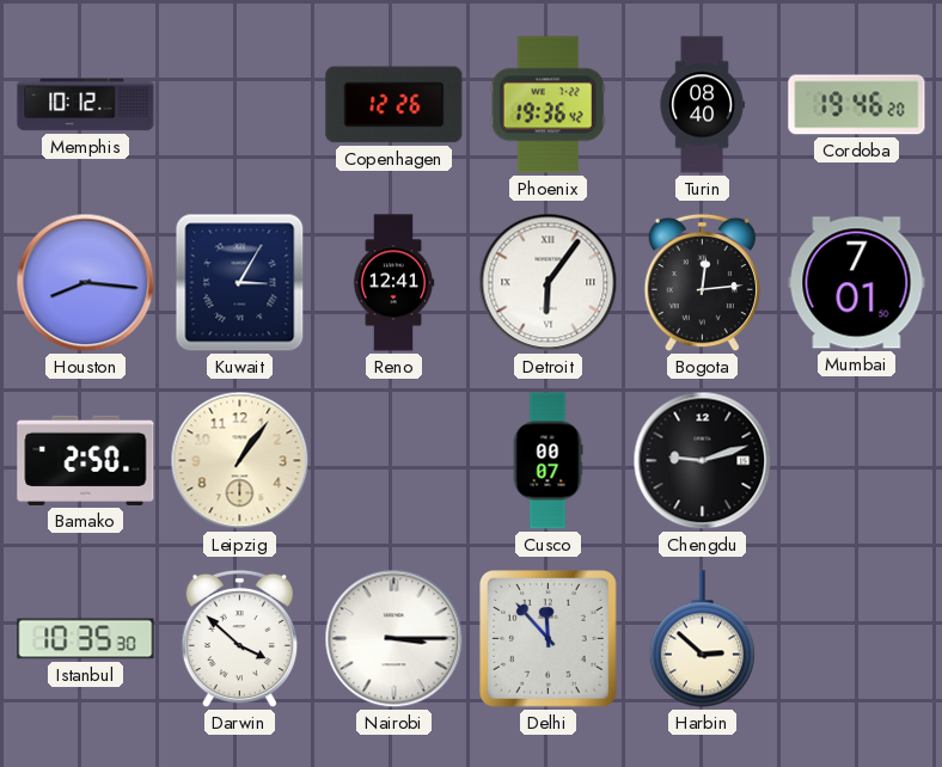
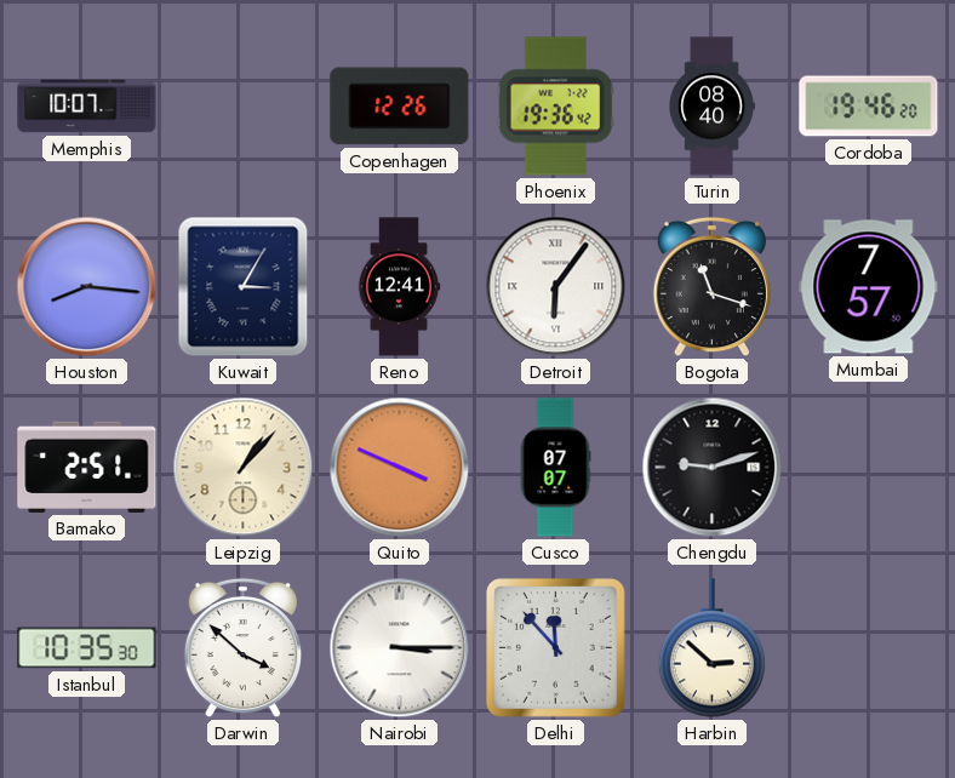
Memphis: 10:12 -> 10:07
Bogota: 12:14 -> 11:18
Mumbai: 7:01 -> 7:57
Bamako: 2:50 -> 2:51
Leipzig: 1:06 -> 1:07
Quito: none -> 3:49
Cusco: 00:07 -> 07:07
